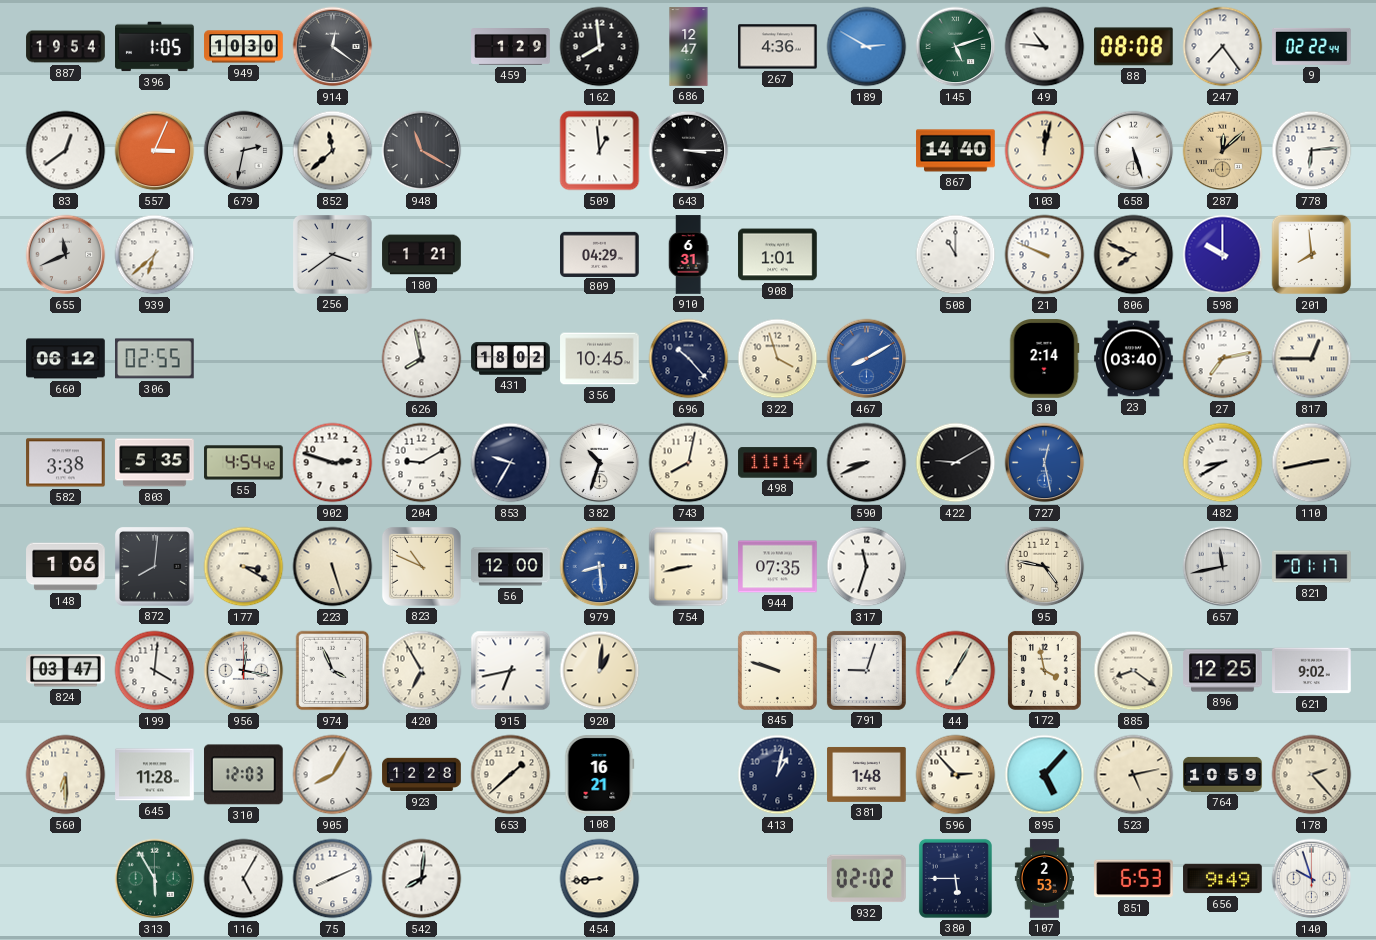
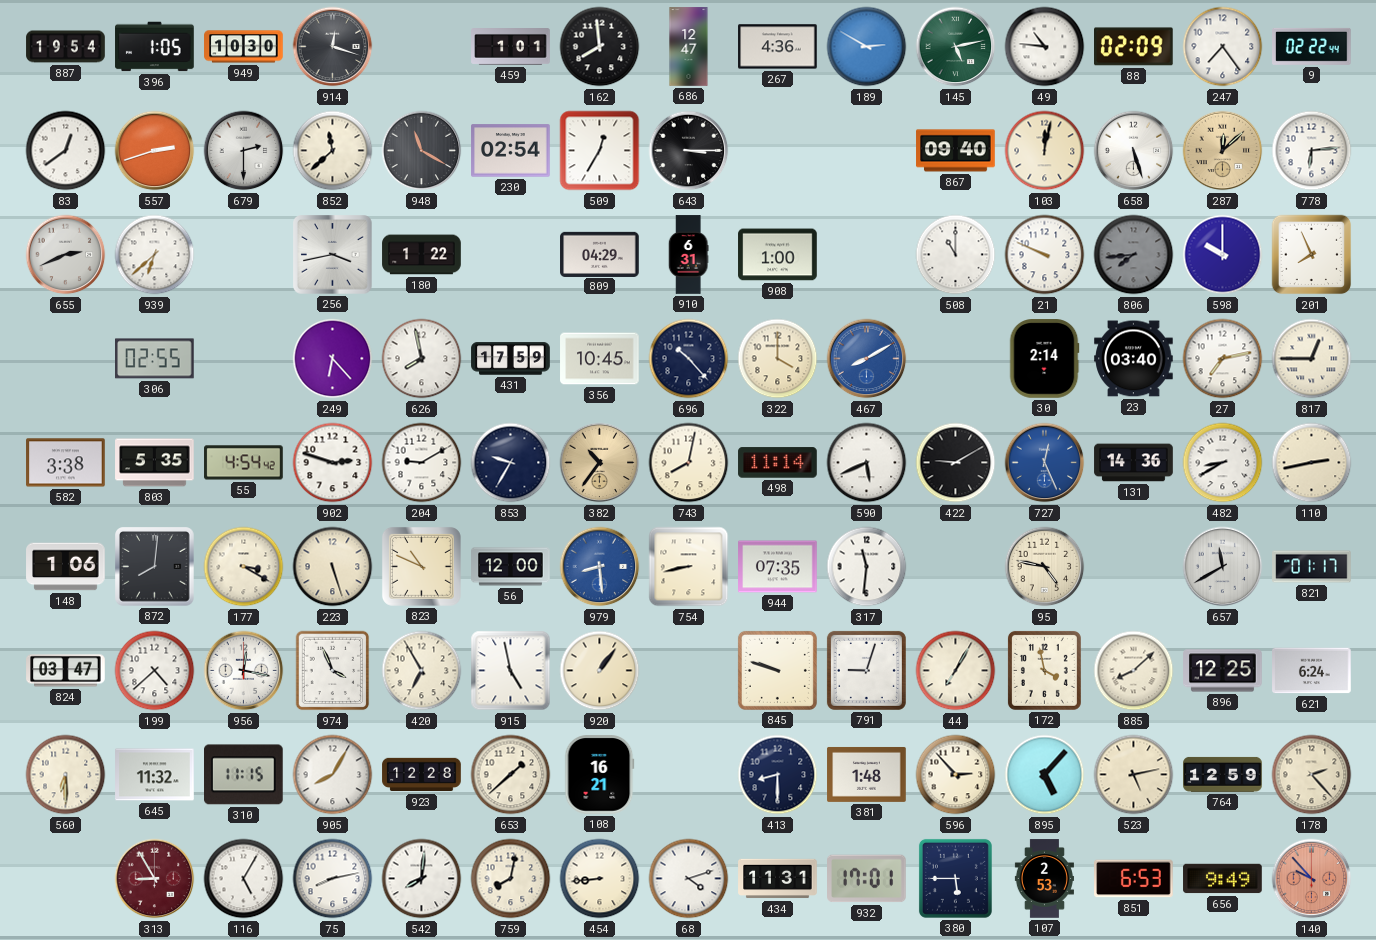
914: 12:21 -> 12:18
459: 1:29 -> 1:01
145: 5:12 -> 5:13
88: 08:08 -> 02:09
557: 3:04 -> 2:42
679: 2:32 -> 2:30
230: none -> 02:54
509: 12:59 -> 12:35
867: 14:40 -> 09:40
655: 11:41 -> 2:41
256: 3:39 -> 3:43
180: 1:21 -> 1:22
908: 1:01 -> 1:00
806: 7:49 -> 7:44
806 dial: cream -> grey
201: 7:59 -> 7:56
660: 06:12 -> none
249: none -> 6:23
431: 18:02 -> 17:59
322: 3:57 -> 4:00
382: 10:33 -> 10:36
382 dial: white -> champagne
590: 8:41 -> 5:41
727: 12:28 -> 12:26
131: none -> 14:36
317: 11:33 -> 11:31
657: 11:43 -> 11:40
199: 4:01 -> 4:38
915: 6:43 -> 4:58
920: 1:01 -> 1:06
885: 8:21 -> 8:08
621: 9:02 -> 6:24
645: 11:28 -> 11:32
310: 12:03 -> 11:15
413: 1:02 -> 8:30
764: 10:59 -> 12:59
313: 5:55 -> 8:55
313 dial: green -> burgundy
75: 8:11 -> 8:13
759: none -> 8:02
68: none -> 4:12
434: none -> 11:31
932: 02:02 -> 17:01
140: 9:57 -> 9:53
140 dial: white -> salmon
